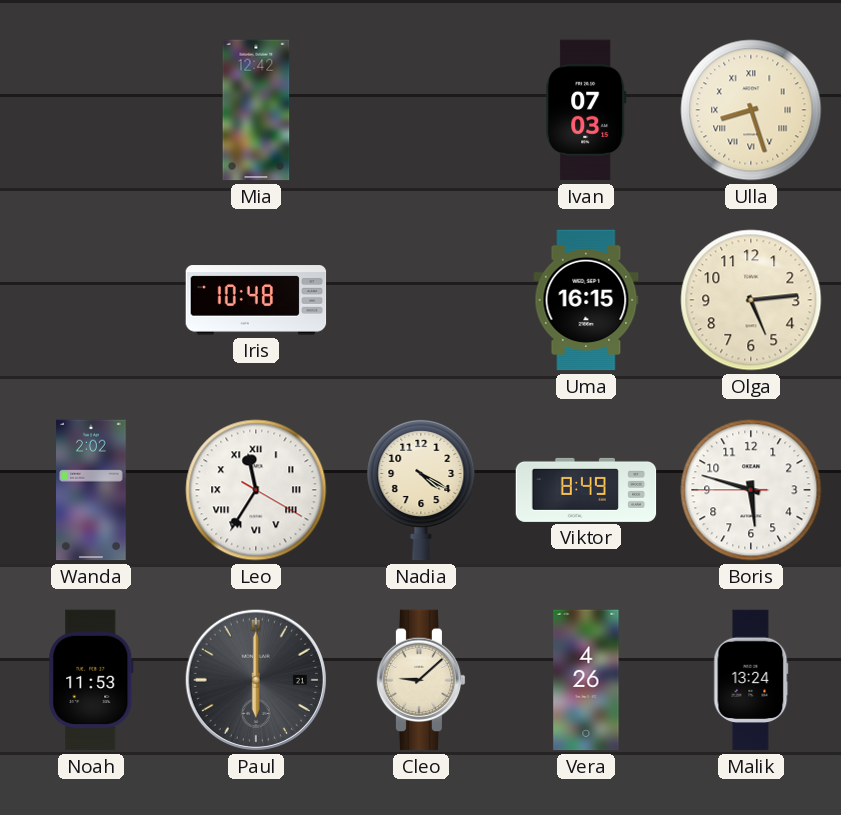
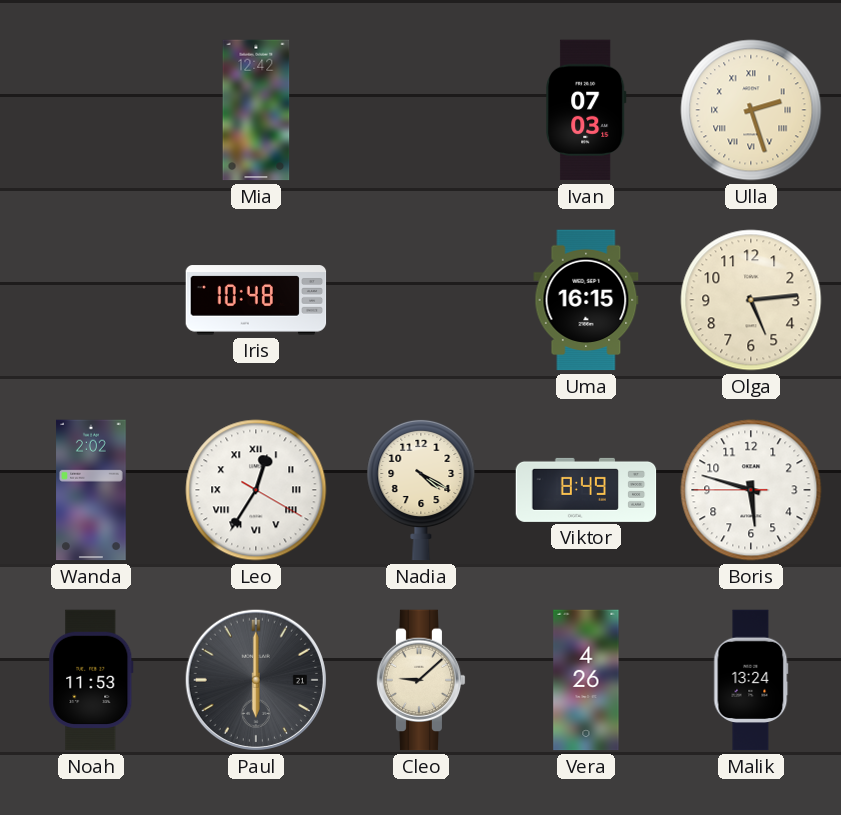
Ulla: 8:27 -> 2:27
Leo: 11:35 -> 12:35
